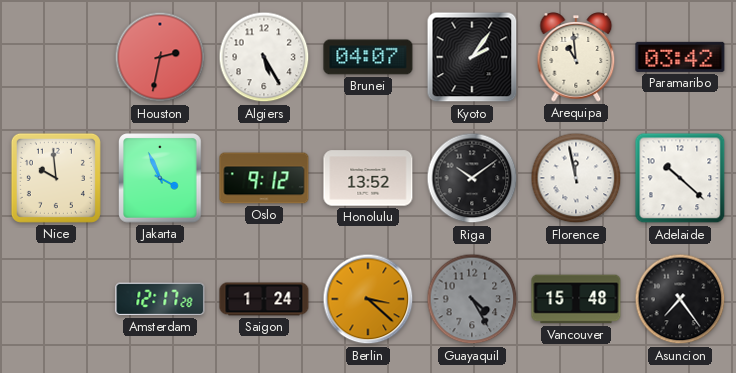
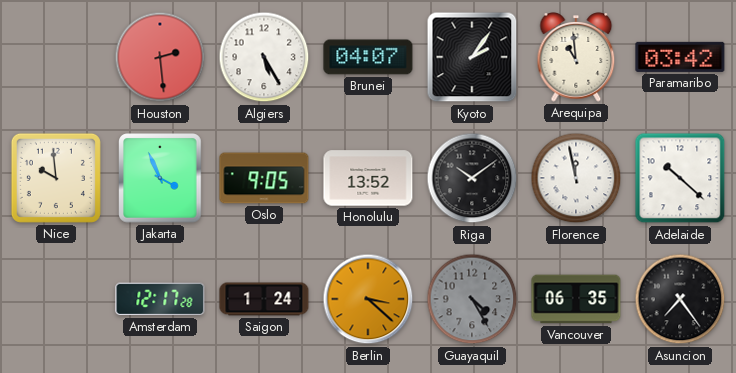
Houston: 2:32 -> 2:29
Oslo: 9:12 -> 9:05
Vancouver: 15:48 -> 06:35
